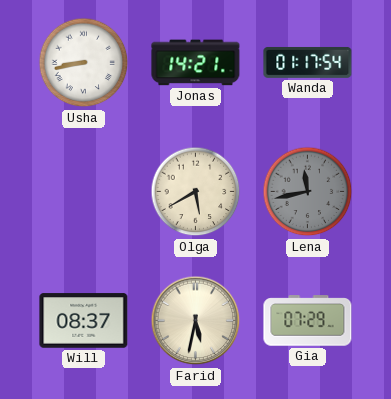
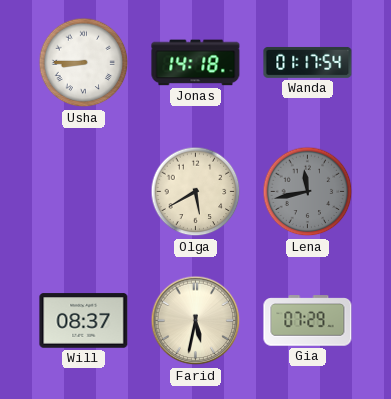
Usha: 8:43 -> 8:45
Jonas: 14:21 -> 14:18
